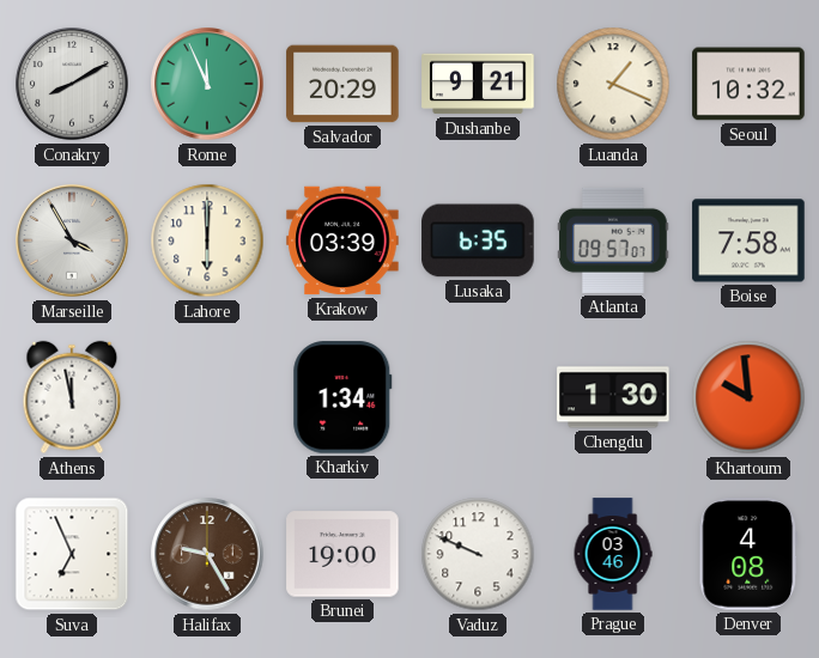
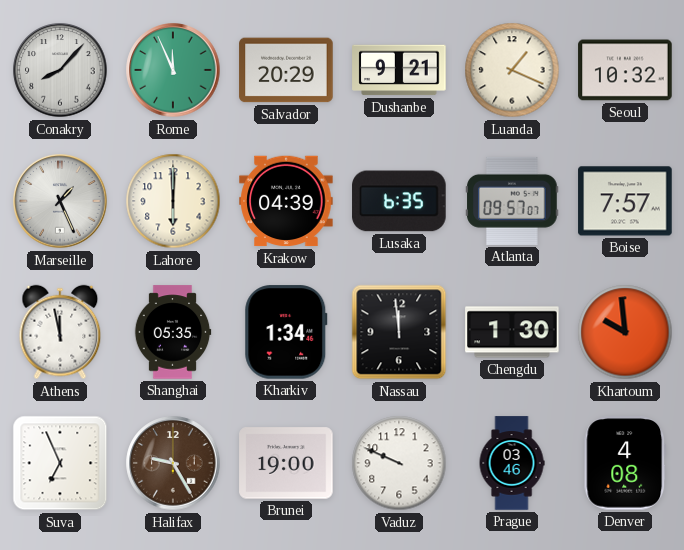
Conakry: 8:10 -> 8:07
Marseille: 3:55 -> 1:26
Krakow: 03:39 -> 04:39
Boise: 7:58 -> 7:57
Shanghai: none -> 05:35
Nassau: none -> 11:59
